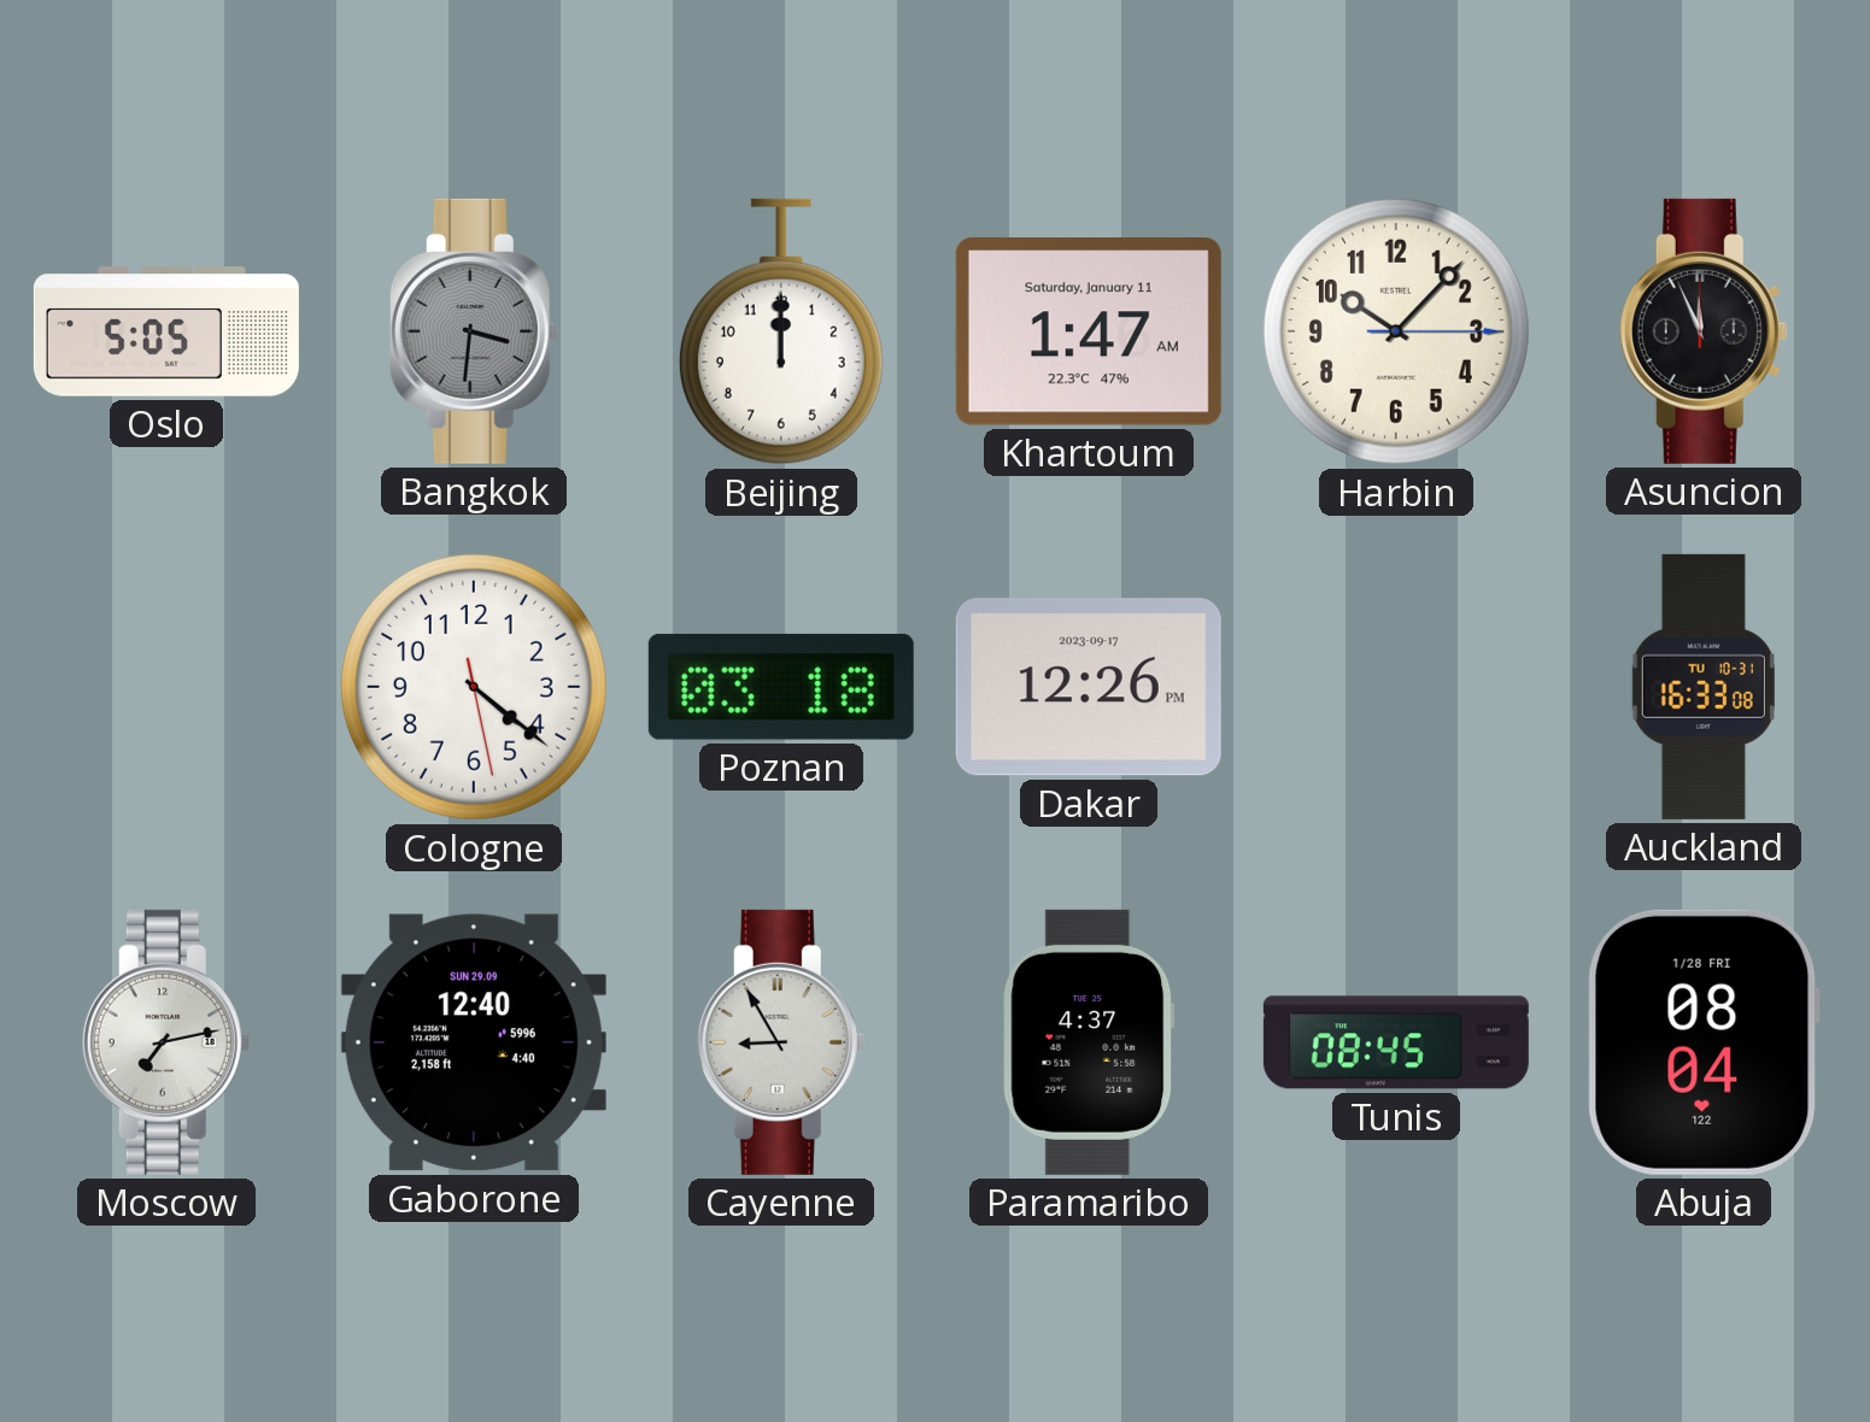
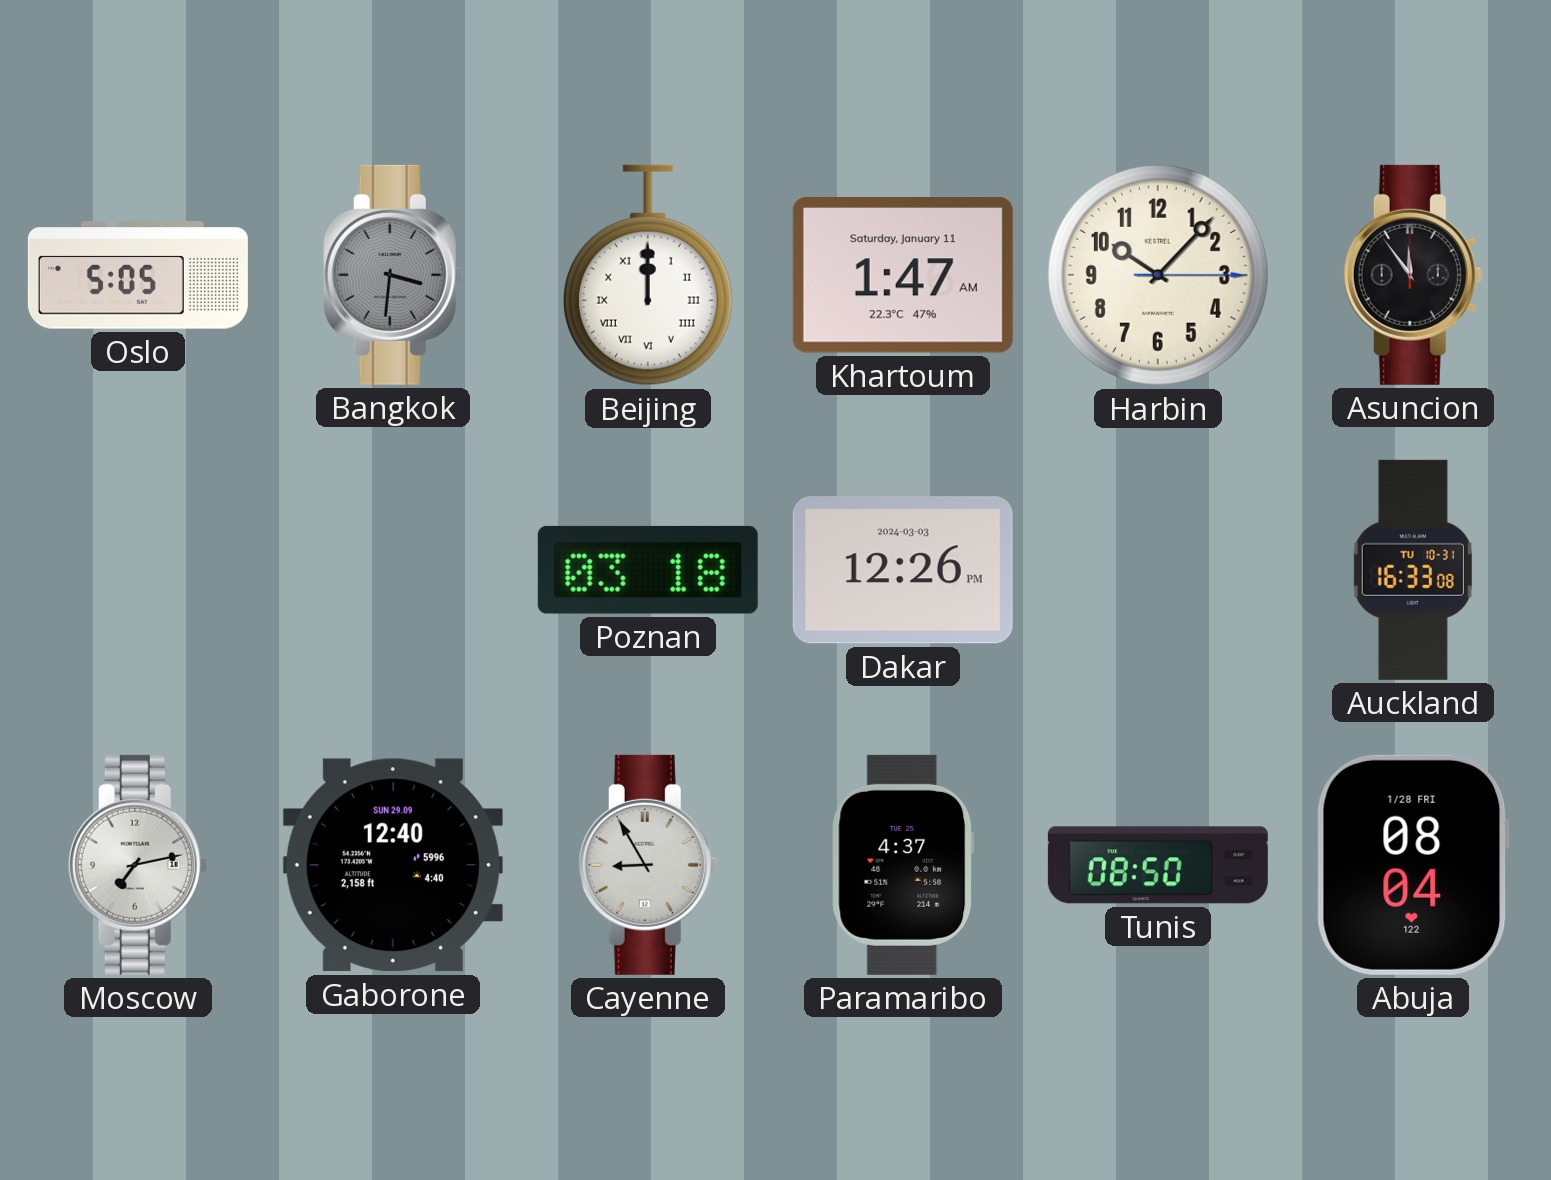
Beijing numerals: Arabic -> Roman
Asuncion: 11:56 -> 11:54
Cologne: 4:21 -> none
Dakar date: 2023-09-17 -> 2024-03-03
Tunis: 08:45 -> 08:50
